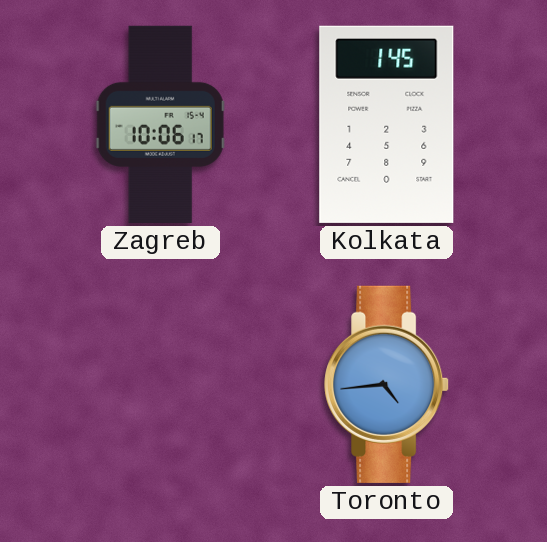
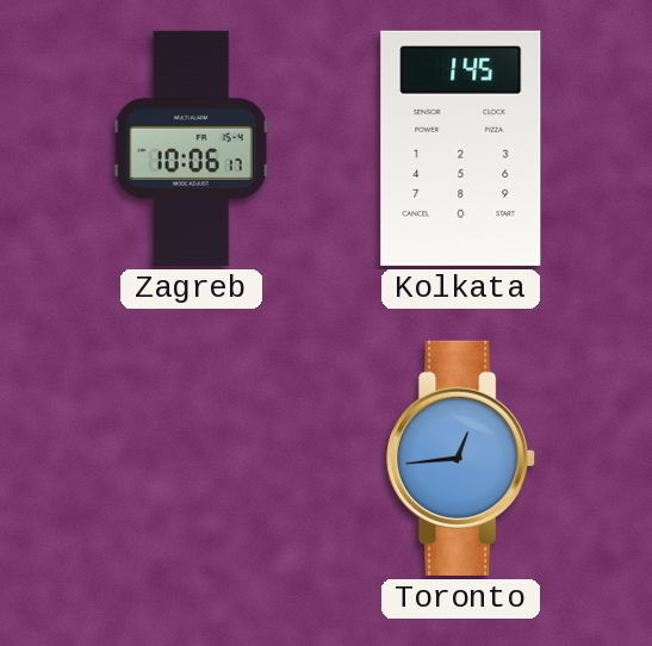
Toronto: 4:44 -> 12:44
